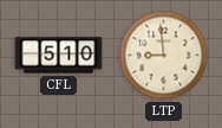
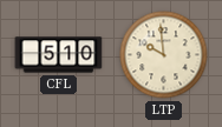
LTP: 8:59 -> 9:59
